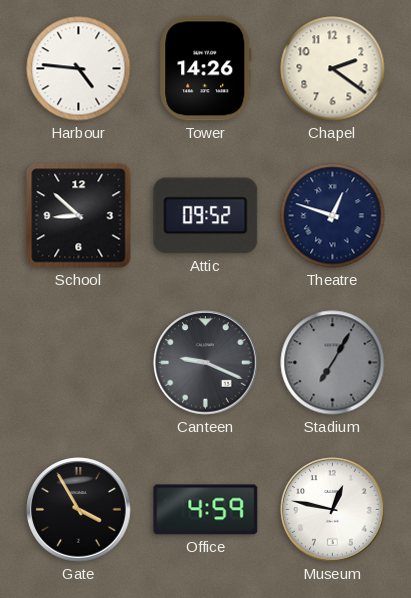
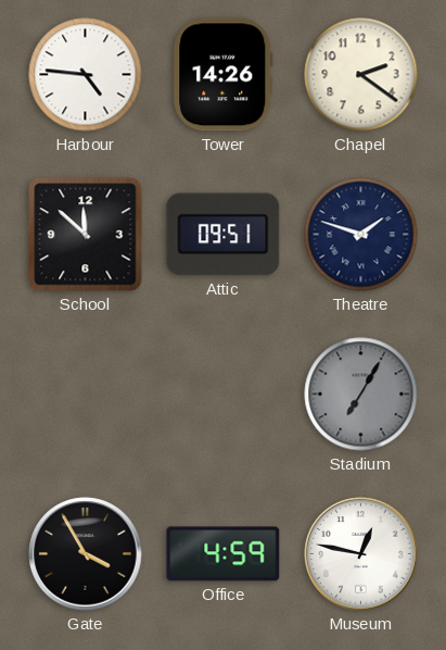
School: 8:52 -> 11:52
Attic: 09:52 -> 09:51
Theatre: 12:48 -> 1:48
Canteen: 9:19 -> none
